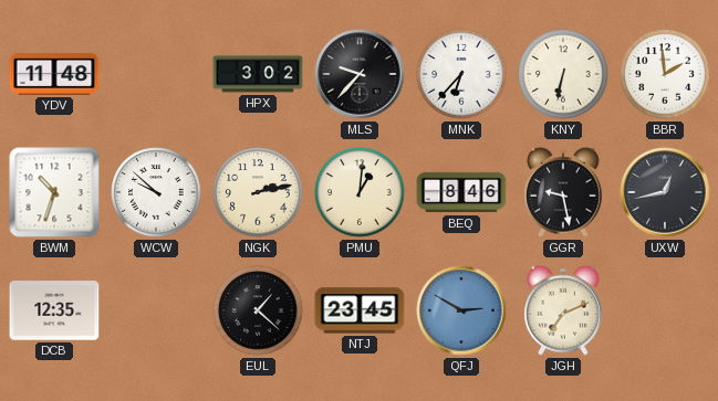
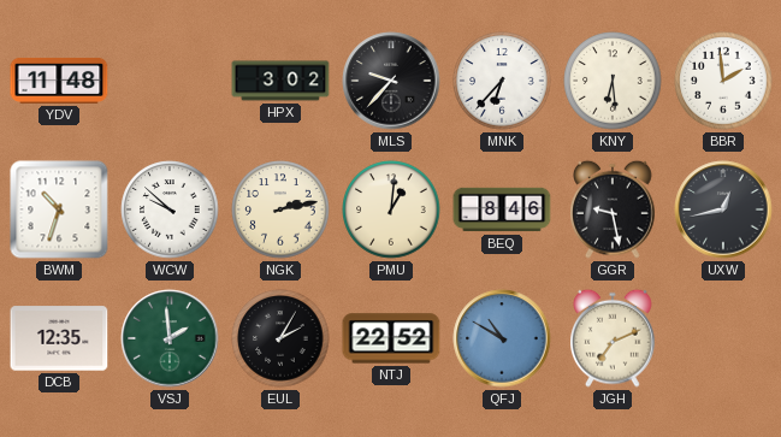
KNY: 6:32 -> 6:29
VSJ: none -> 1:59
EUL: 1:22 -> 2:05
NTJ: 23:45 -> 22:52
QFJ: 2:50 -> 10:50
